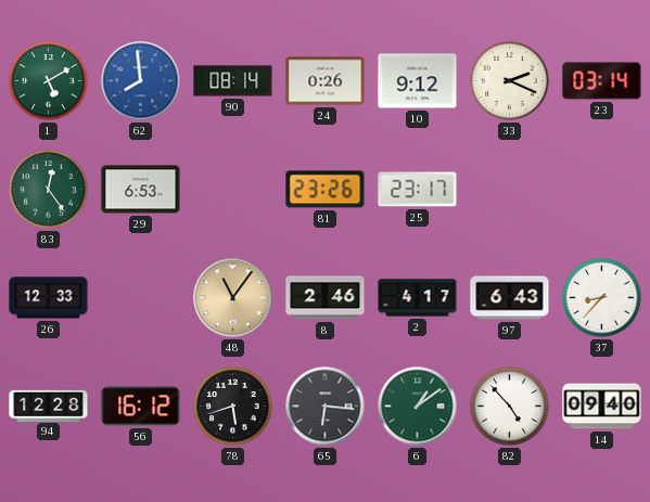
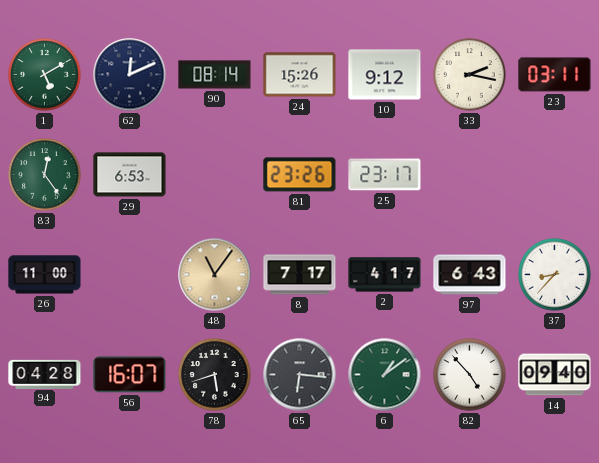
62: 7:59 -> 12:11
62 dial: blue -> navy
24: 0:26 -> 15:26
33: 2:19 -> 2:17
23: 03:14 -> 03:11
26: 12:33 -> 11:00
8: 2:46 -> 7:17
94: 12:28 -> 04:28
56: 16:12 -> 16:07
